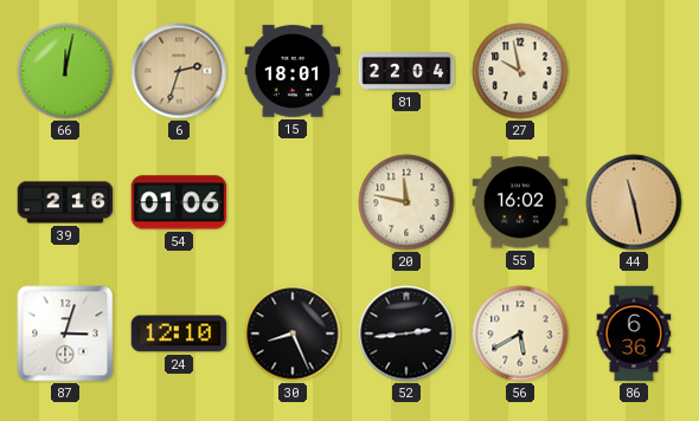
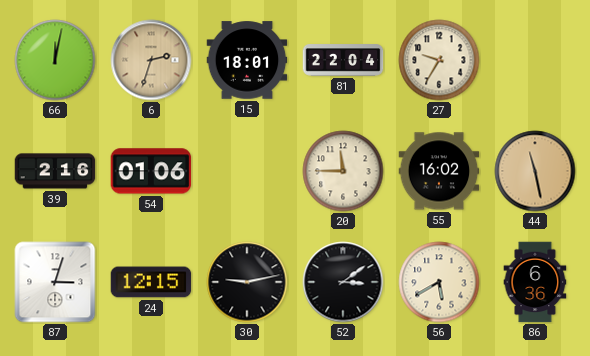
27: 9:58 -> 9:35
20: 11:47 -> 11:45
24: 12:10 -> 12:15
30: 8:26 -> 9:13
52: 2:44 -> 3:09
